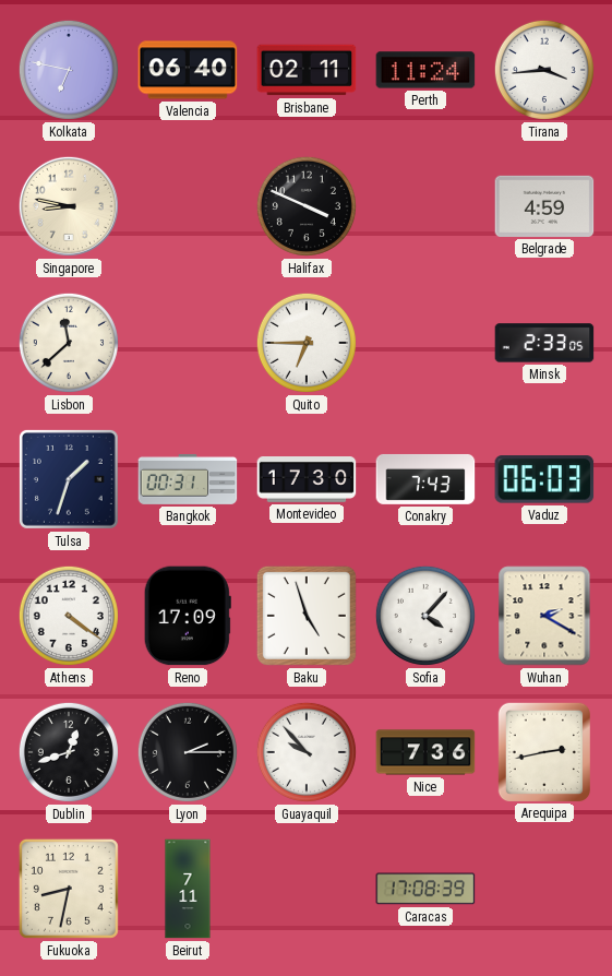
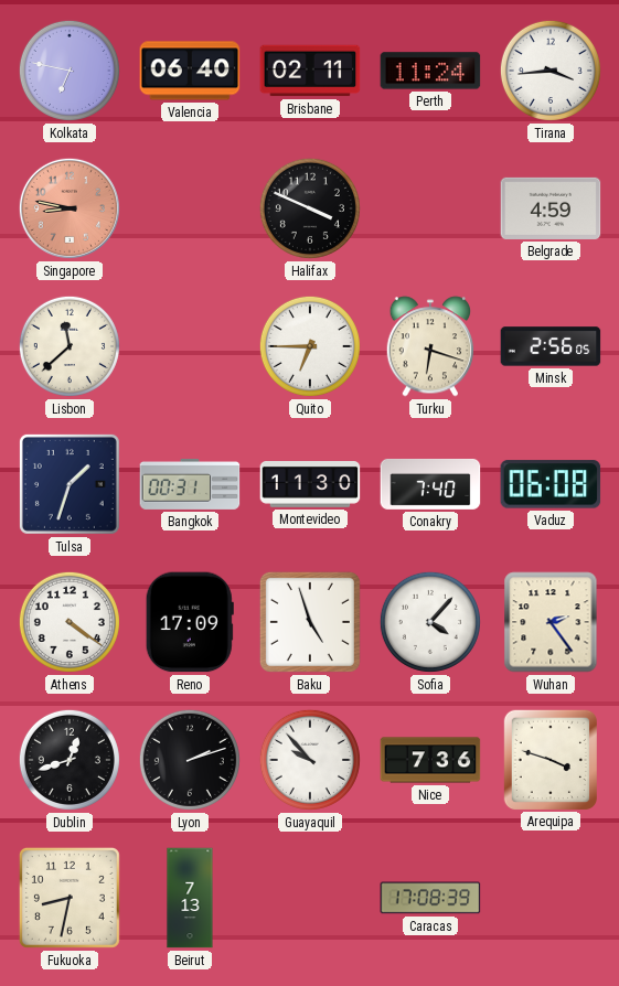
Singapore dial: cream -> salmon
Turku: none -> 6:18
Minsk: 2:33 -> 2:56
Montevideo: 17:30 -> 11:30
Conakry: 7:43 -> 7:40
Vaduz: 06:03 -> 06:08
Wuhan: 2:20 -> 2:24
Lyon: 2:15 -> 2:12
Arequipa: 2:43 -> 3:48
Beirut: 7:11 -> 7:13
